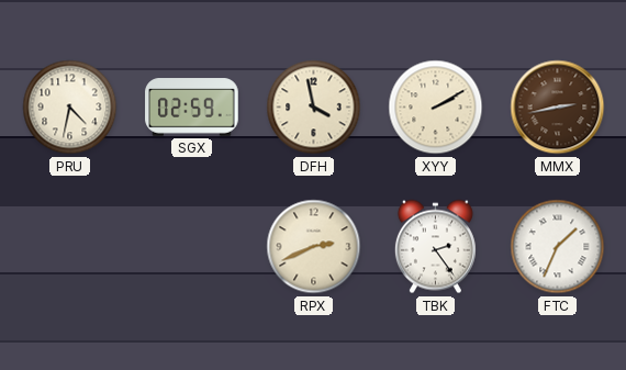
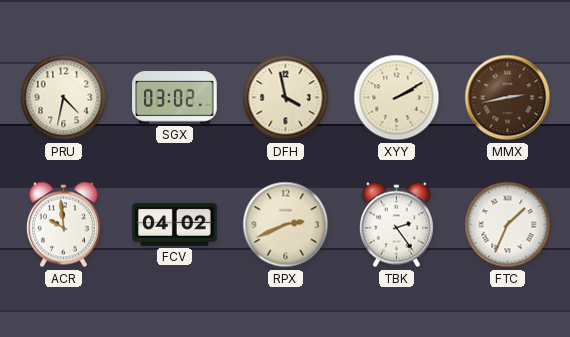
SGX: 02:59 -> 03:02
ACR: none -> 9:59
FCV: none -> 04:02
